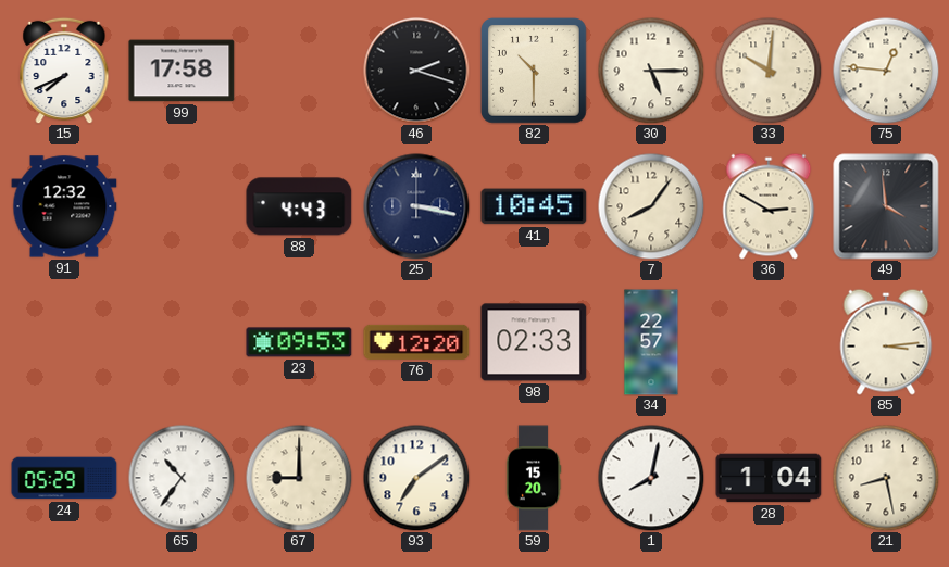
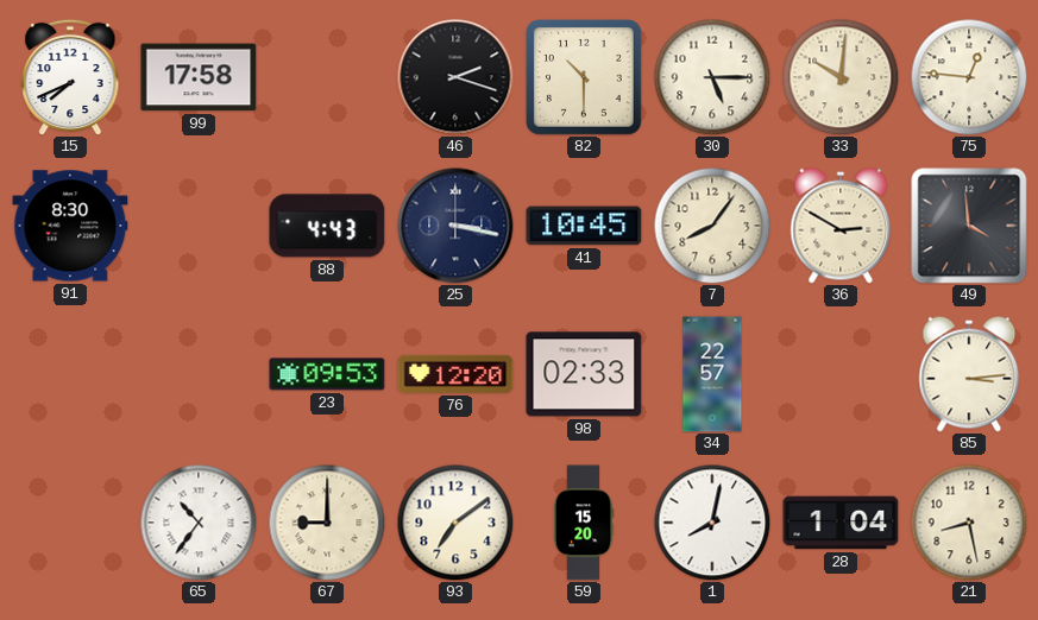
91: 12:32 -> 8:30
24: 05:29 -> none
